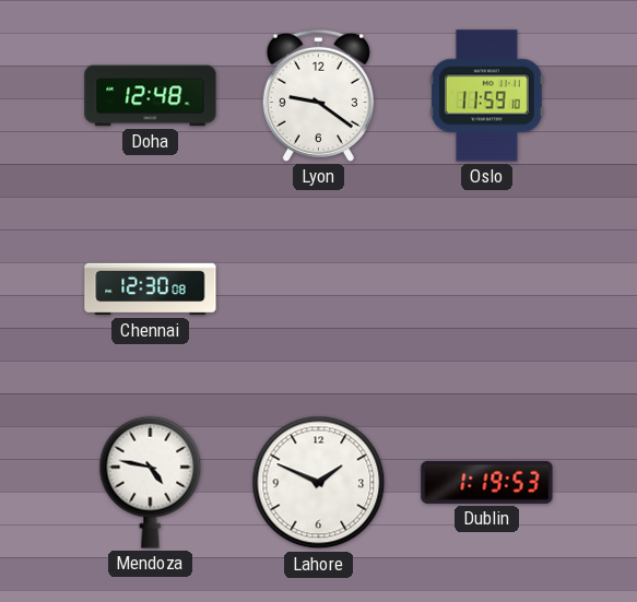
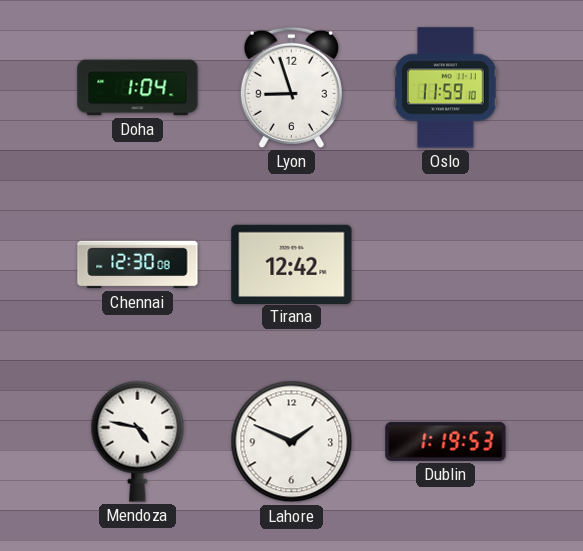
Doha: 12:48 -> 1:04
Lyon: 9:21 -> 8:57
Tirana: none -> 12:42
